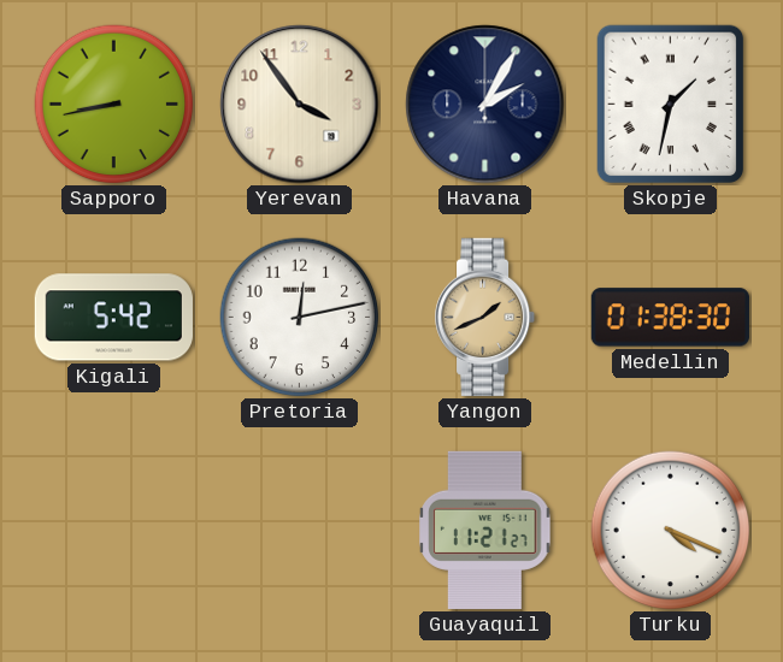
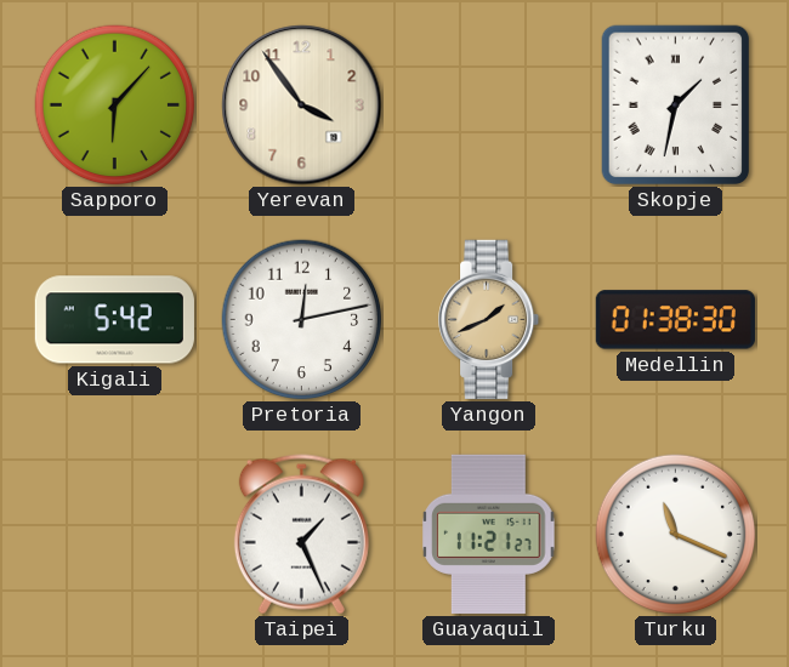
Sapporo: 8:43 -> 6:07
Havana: 2:05 -> none
Taipei: none -> 1:26
Turku: 4:19 -> 11:19
